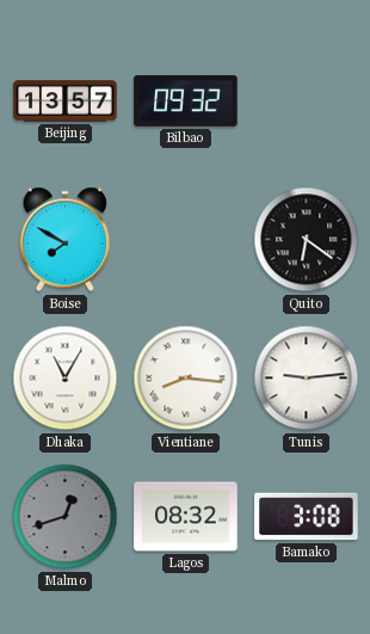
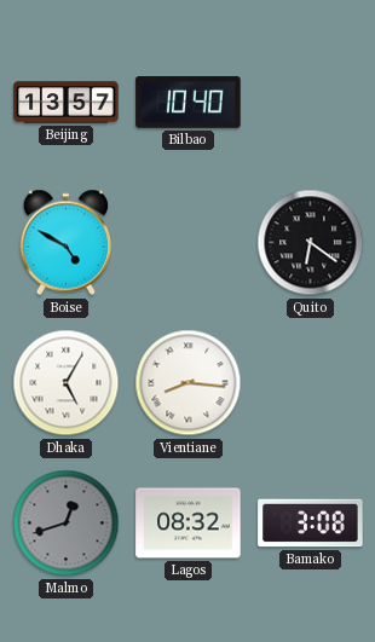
Bilbao: 09:32 -> 10:40
Boise: 7:50 -> 4:50
Dhaka: 11:05 -> 5:05
Tunis: 9:14 -> none
